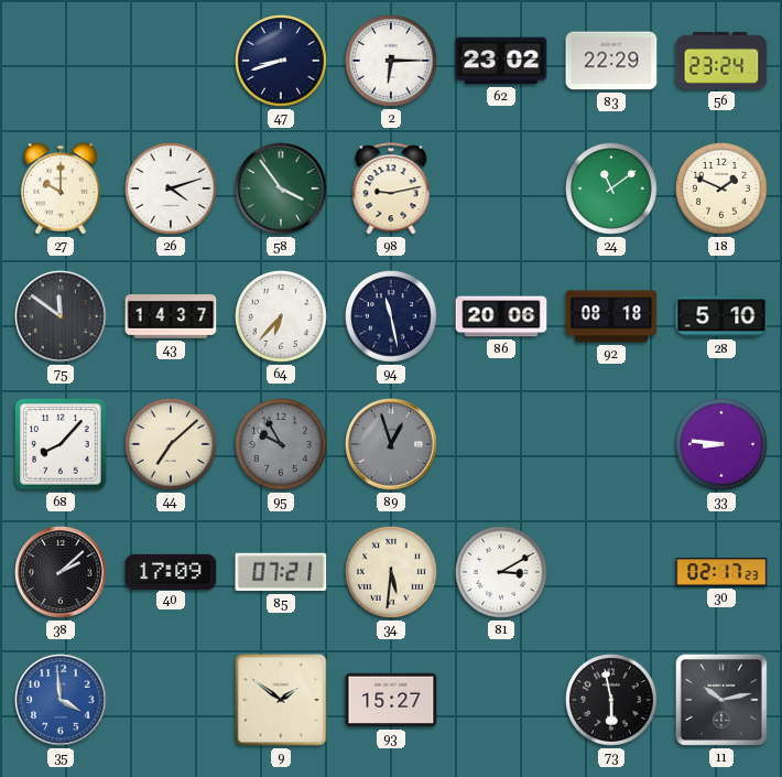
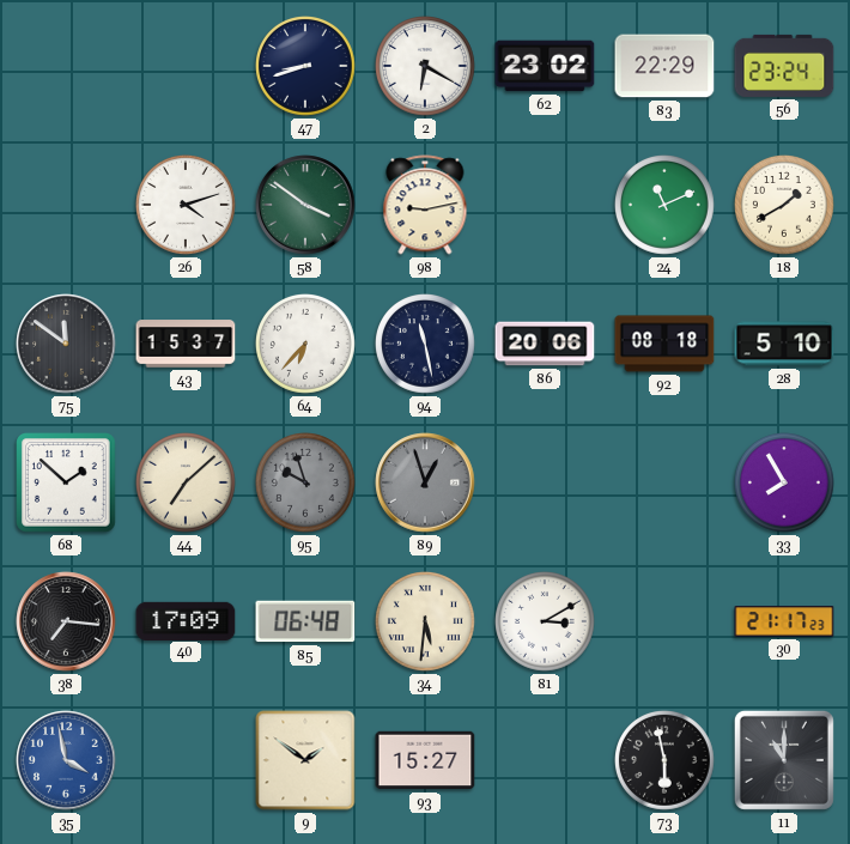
2: 6:15 -> 6:20
27: 10:00 -> none
58: 3:54 -> 3:51
24: 11:09 -> 11:11
18: 1:49 -> 1:40
43: 14:37 -> 15:37
68: 8:07 -> 1:52
95: 9:55 -> 9:57
33: 8:46 -> 7:55
38: 2:08 -> 7:16
85: 07:21 -> 06:48
30: 02:17 -> 21:17
35: 3:59 -> 3:58
11: 10:13 -> 11:00
